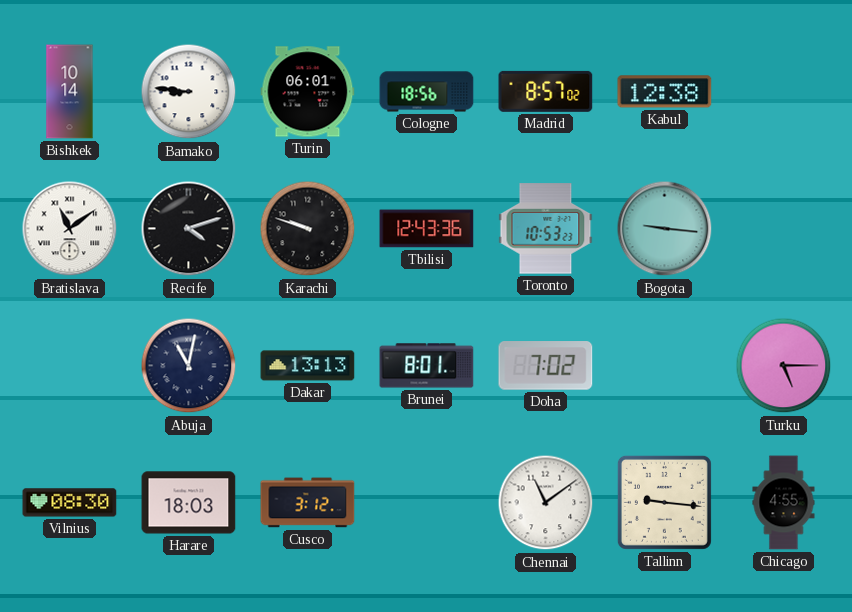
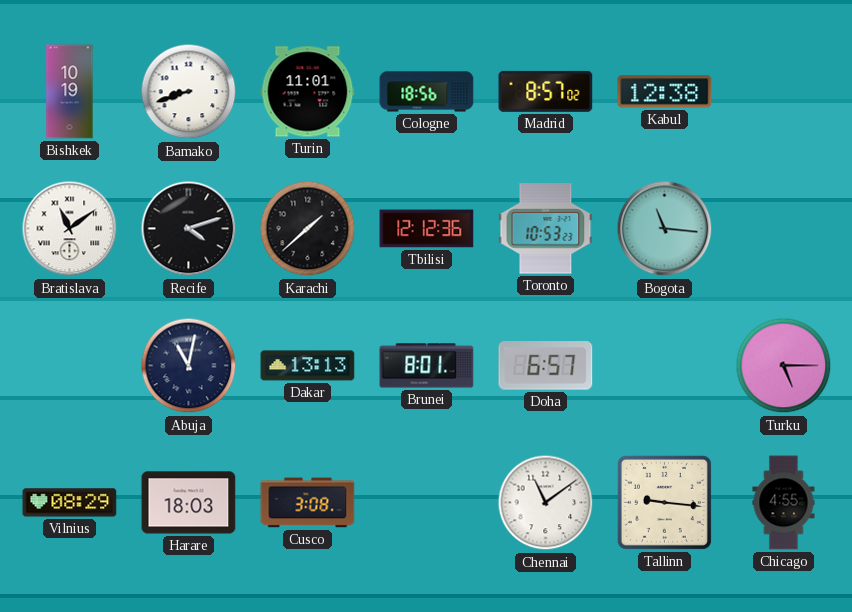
Bishkek: 10:14 -> 10:19
Bamako: 8:46 -> 8:42
Turin: 06:01 -> 11:01
Karachi: 9:48 -> 1:38
Tbilisi: 12:43 -> 12:12
Bogota: 9:16 -> 11:16
Doha: 7:02 -> 6:57
Vilnius: 08:30 -> 08:29
Cusco: 3:12 -> 3:08
